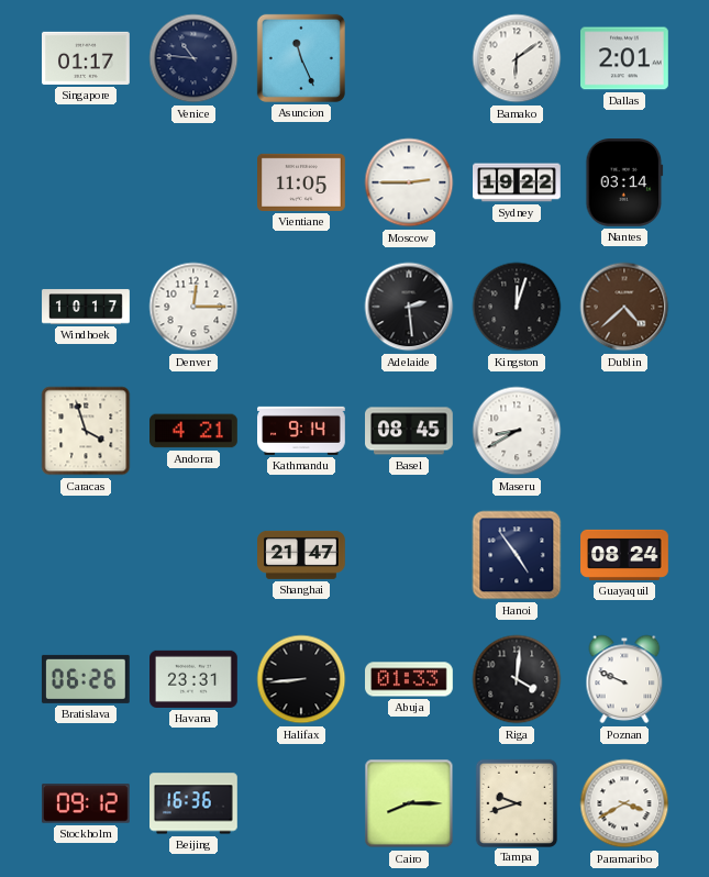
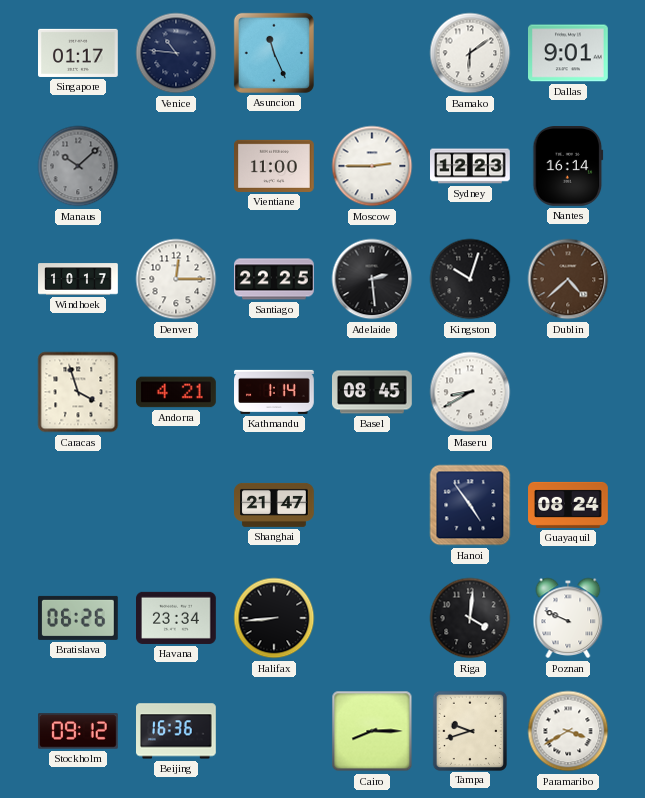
Dallas: 2:01 -> 9:01
Manaus: none -> 10:08
Vientiane: 11:05 -> 11:00
Sydney: 19:22 -> 12:23
Nantes: 03:14 -> 16:14
Santiago: none -> 22:25
Kingston: 12:03 -> 10:03
Kathmandu: 9:14 -> 1:14
Havana: 23:31 -> 23:34
Abuja: 01:33 -> none
